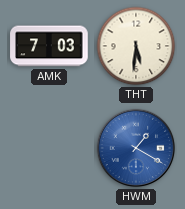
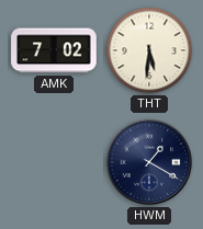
AMK: 7:03 -> 7:02
HWM dial: blue -> navy
